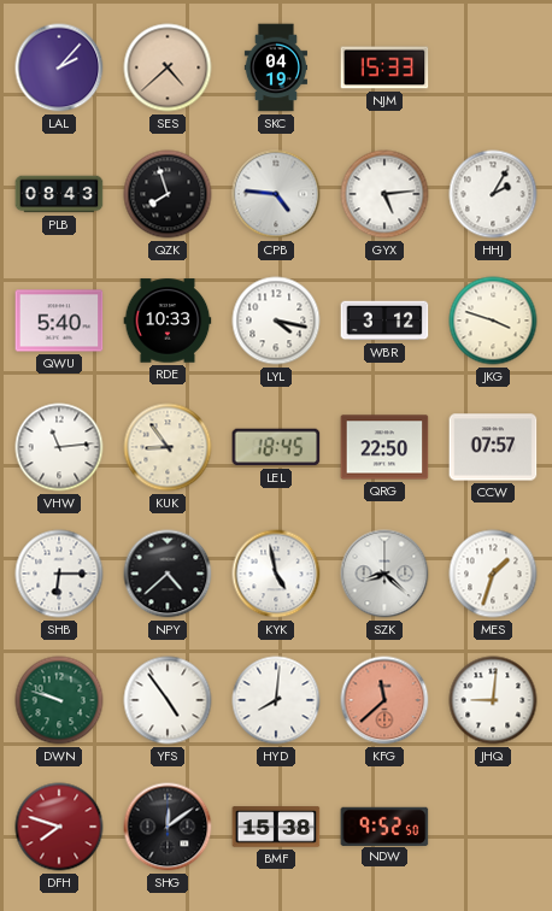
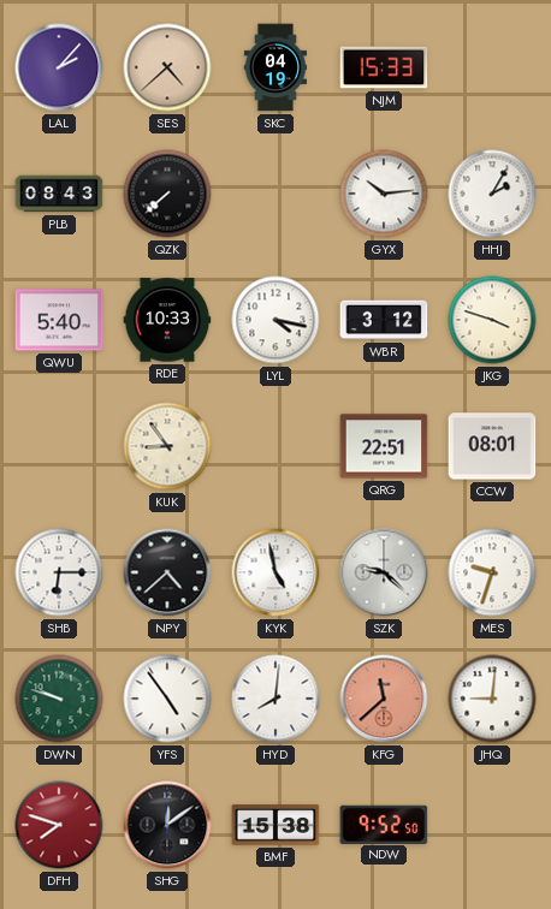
QZK: 7:57 -> 7:38
CPB: 4:46 -> none
GYX: 5:14 -> 10:14
VHW: 11:14 -> none
LEL: 18:45 -> none
QRG: 22:50 -> 22:51
CCW: 07:57 -> 08:01
SZK: 8:22 -> 9:22
MES: 1:33 -> 9:33
